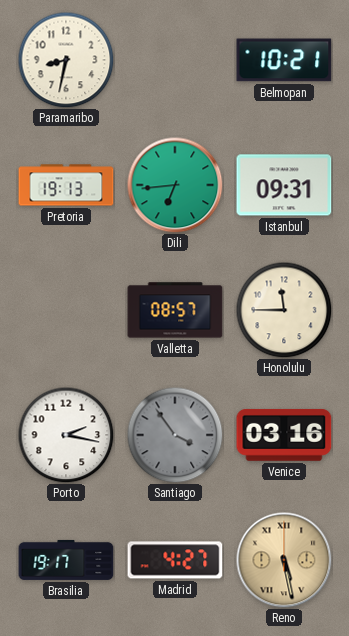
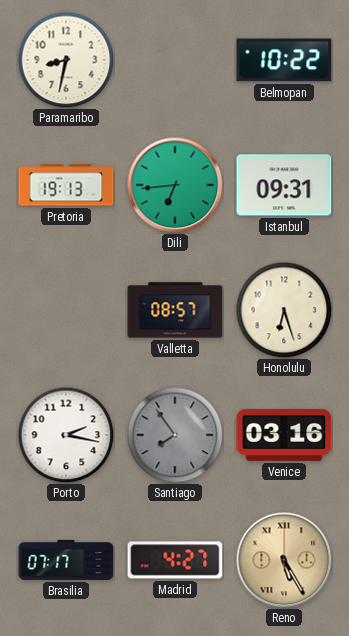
Belmopan: 10:21 -> 10:22
Honolulu: 11:45 -> 6:27
Santiago: 3:54 -> 7:54
Brasilia: 19:17 -> 07:17
Reno: 5:28 -> 5:25
